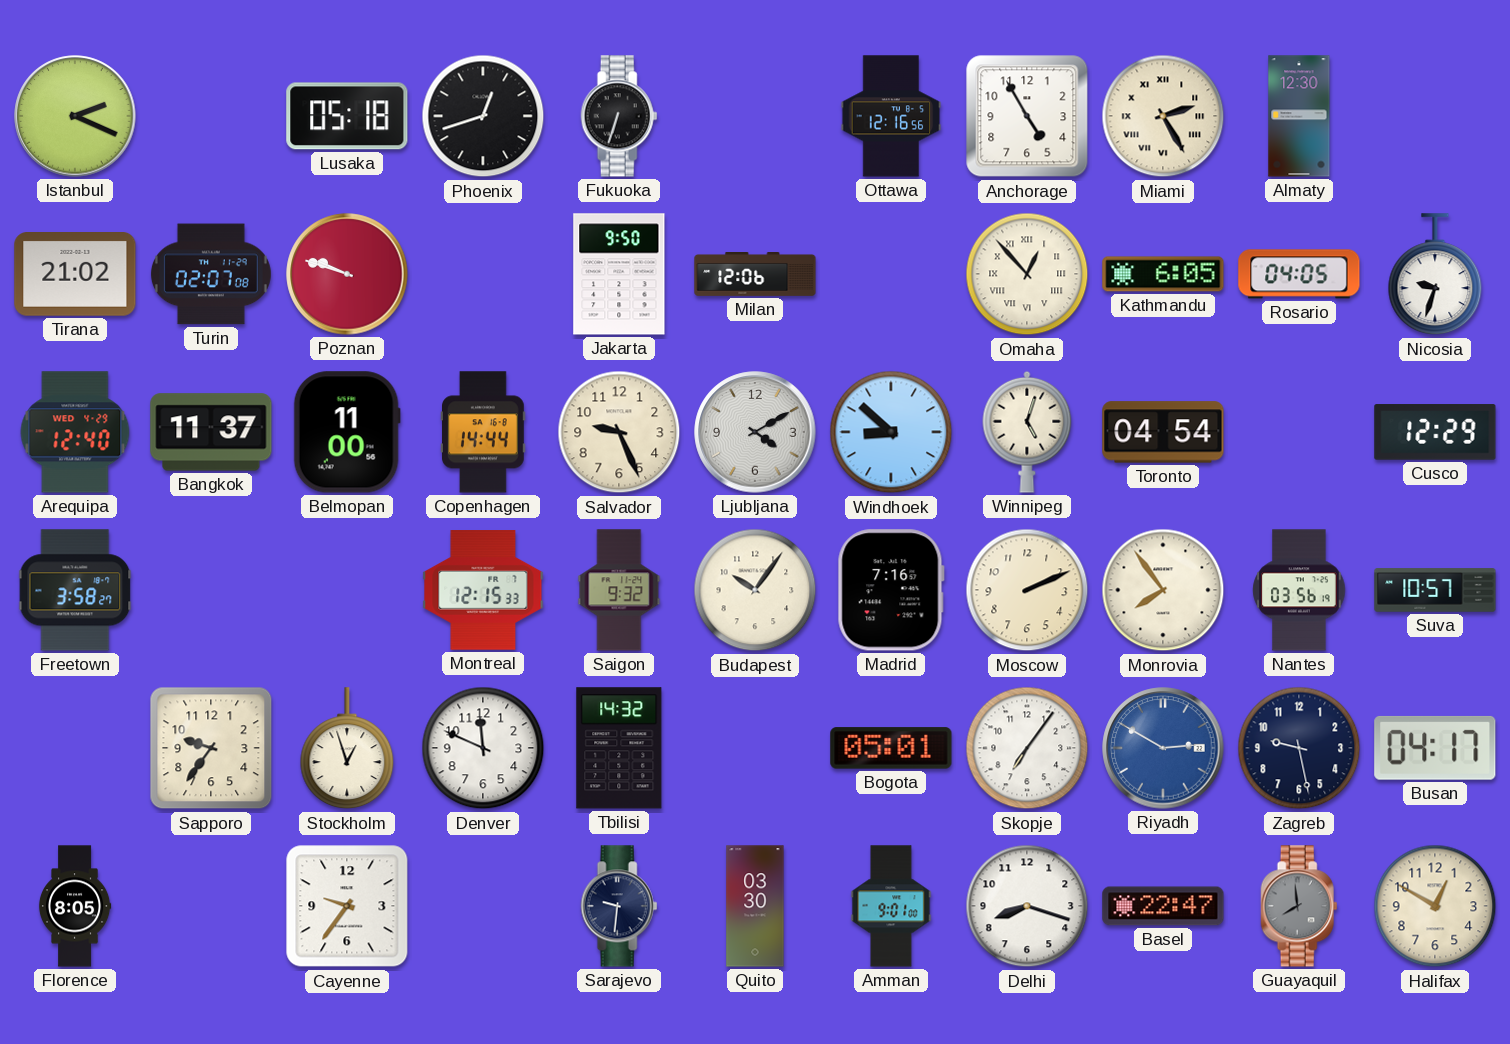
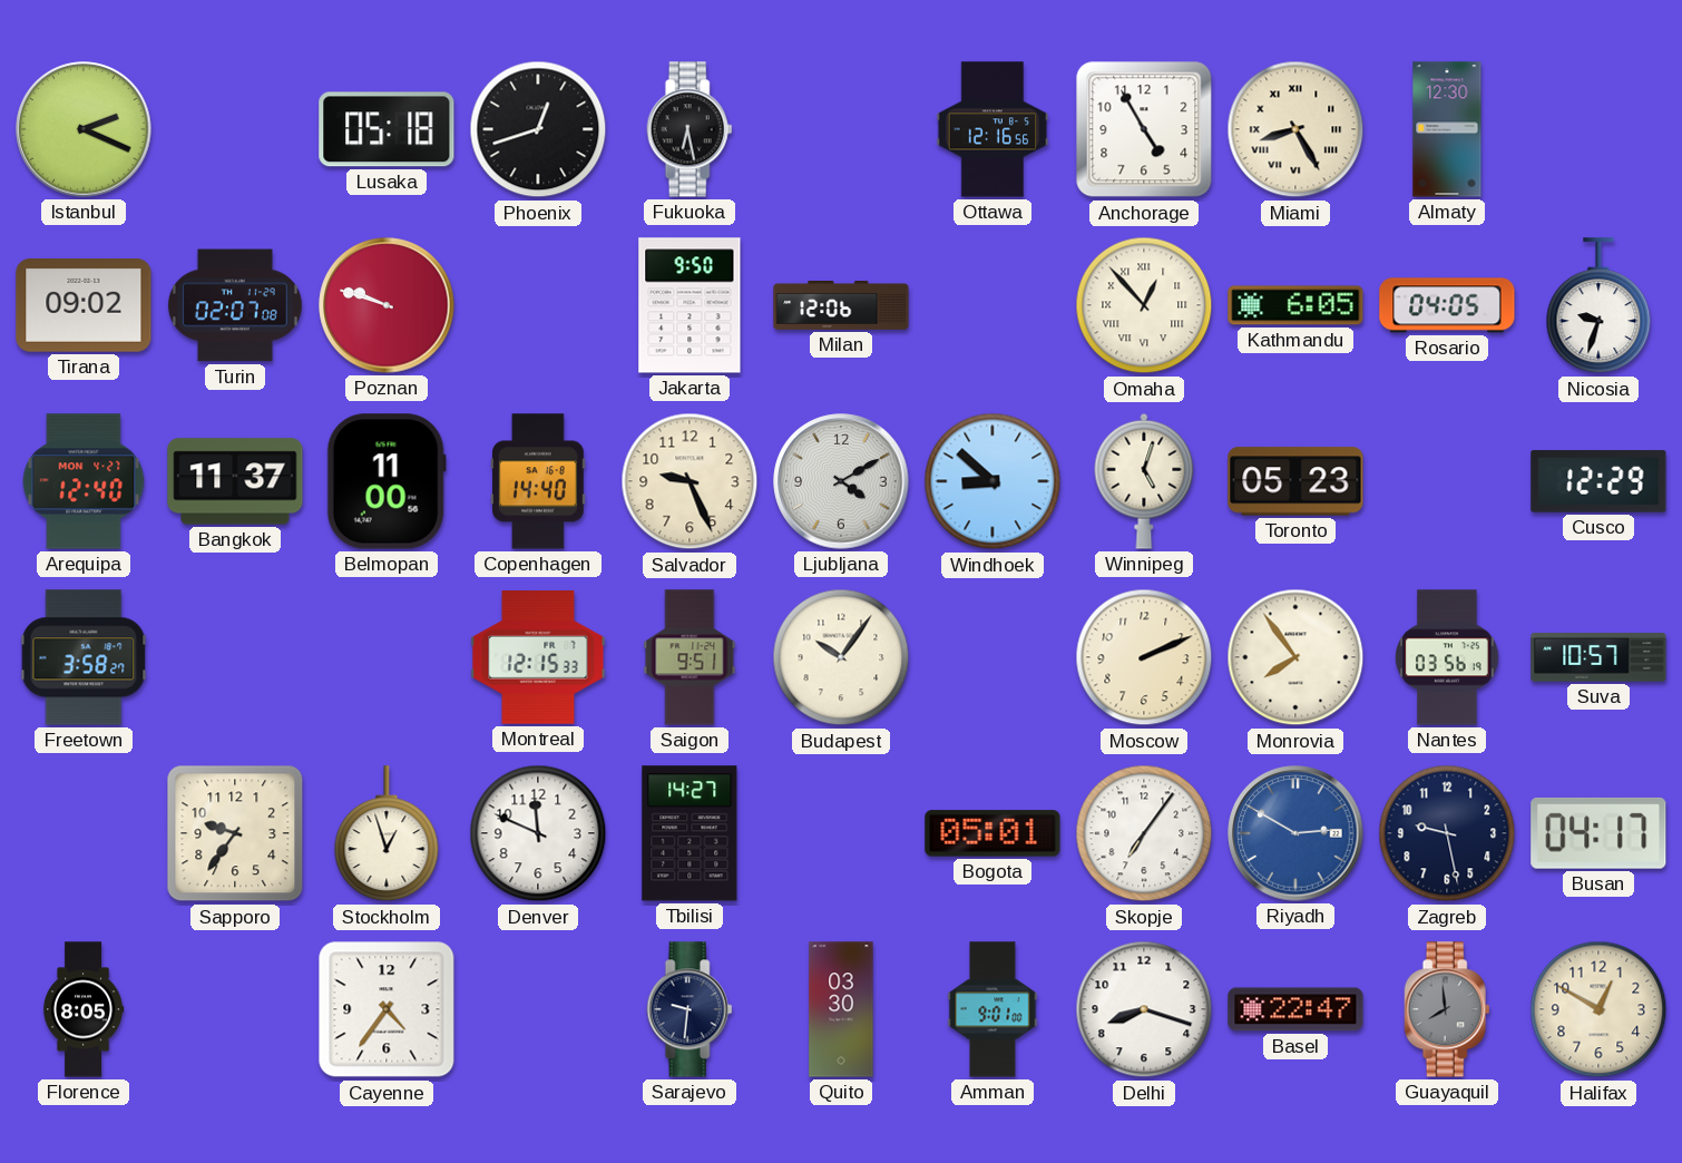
Fukuoka: 6:33 -> 6:28
Miami: 2:25 -> 8:25
Tirana: 21:02 -> 09:02
Arequipa date: WED 4-29 -> MON 4-27
Copenhagen: 14:44 -> 14:40
Toronto: 04:54 -> 05:23
Saigon: 9:32 -> 9:51
Madrid: 7:16 -> none
Tbilisi: 14:32 -> 14:27
Cayenne: 9:36 -> 4:36
